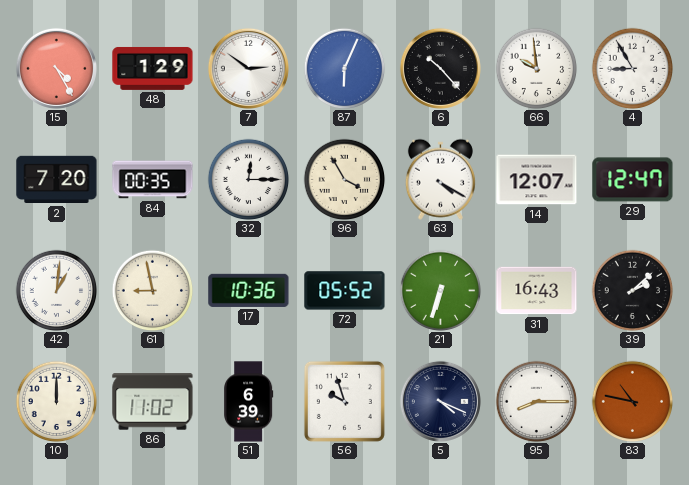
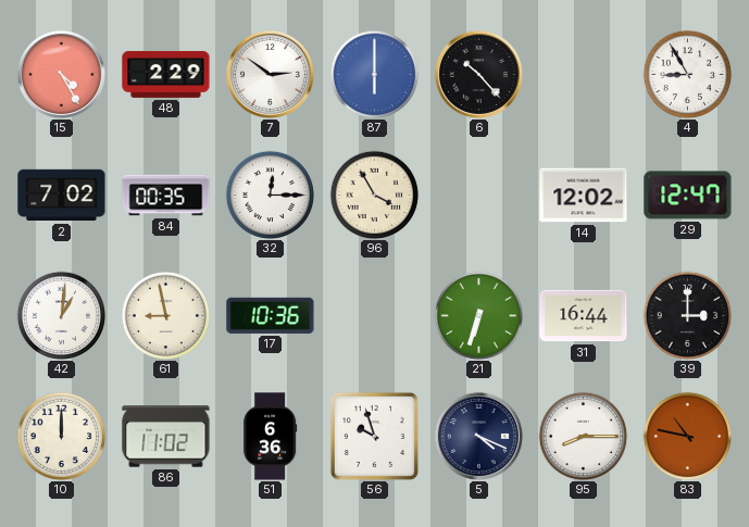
48: 1:29 -> 2:29
87: 6:04 -> 6:00
66: 9:59 -> none
2: 7:20 -> 7:02
63: 4:20 -> none
14: 12:07 -> 12:02
72: 05:52 -> none
31: 16:43 -> 16:44
39: 2:08 -> 3:00
51: 6:39 -> 6:36
